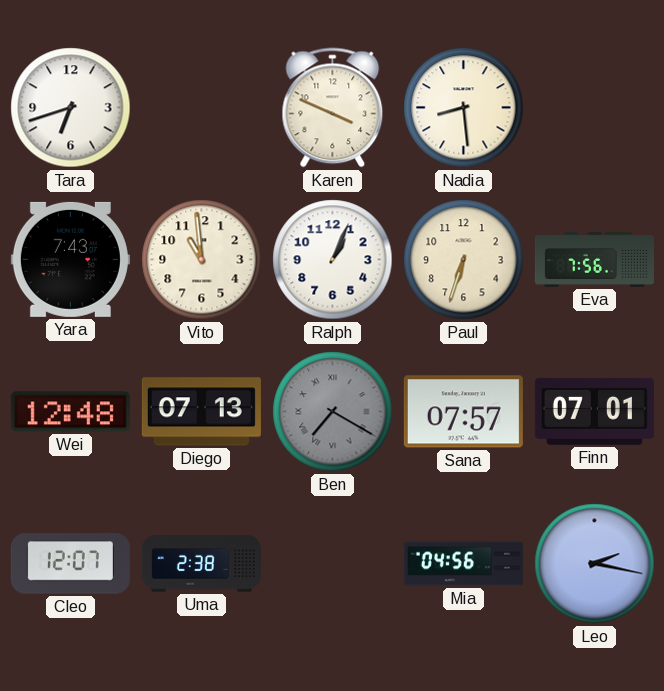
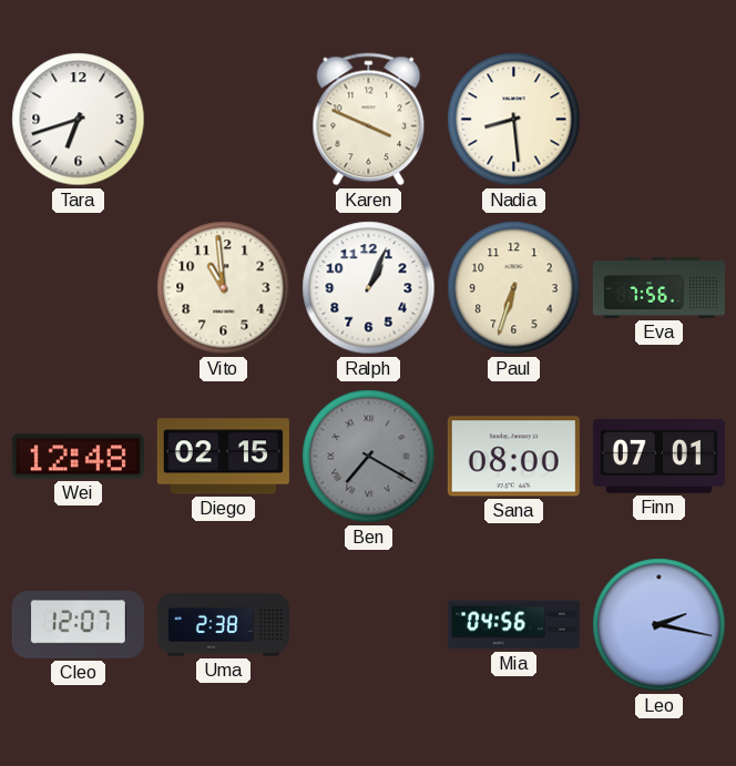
Yara: 7:43 -> none
Diego: 07:13 -> 02:15
Sana: 07:57 -> 08:00
